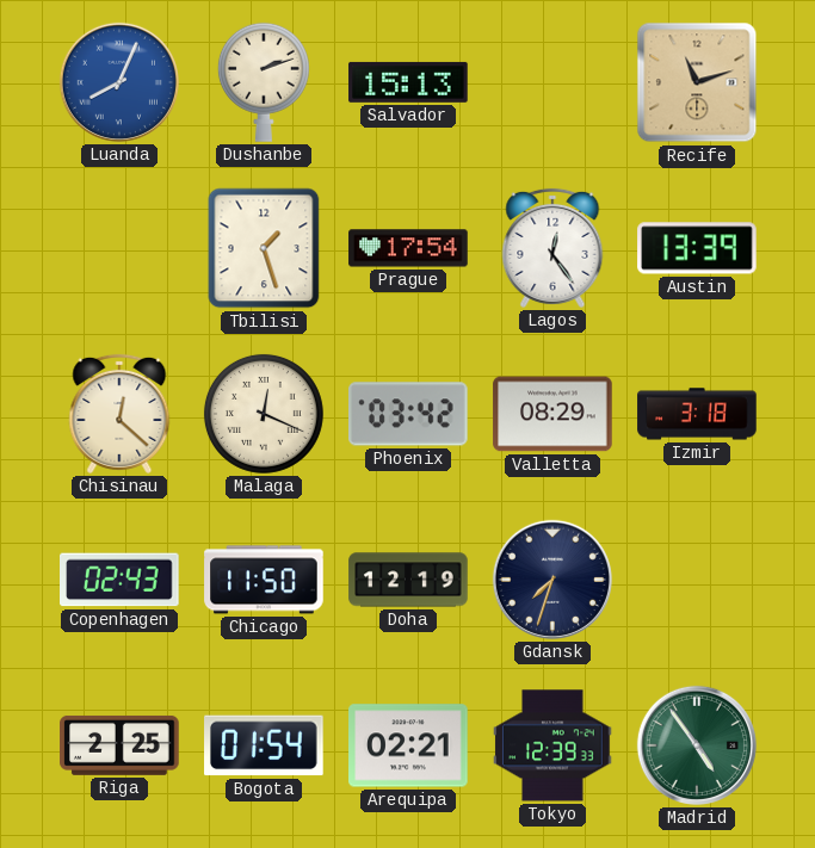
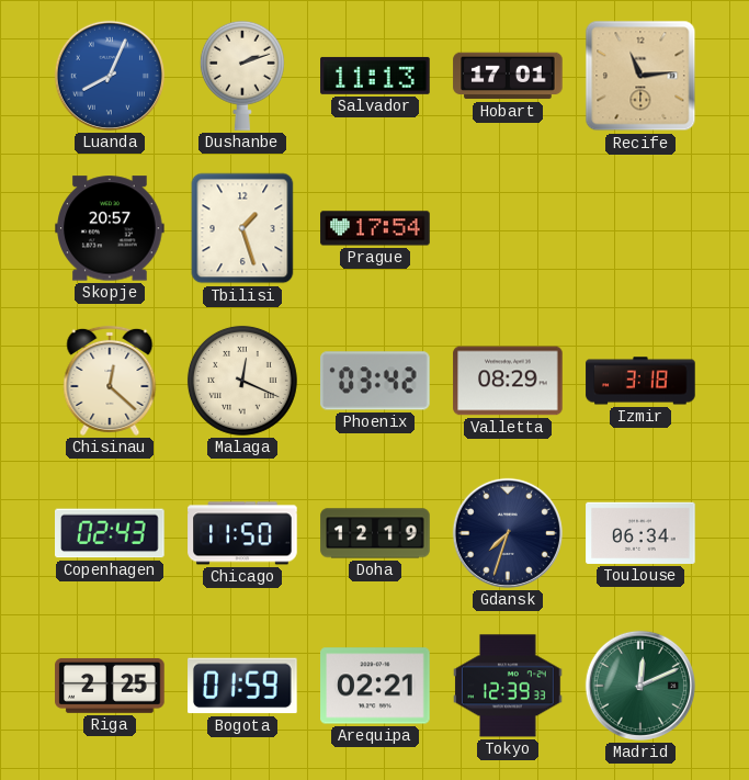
Salvador: 15:13 -> 11:13
Hobart: none -> 17:01
Recife: 11:12 -> 11:14
Skopje: none -> 20:57
Lagos: 12:24 -> none
Austin: 13:39 -> none
Toulouse: none -> 06:34
Bogota: 01:54 -> 01:59
Madrid: 4:54 -> 12:11
